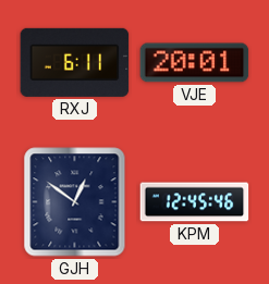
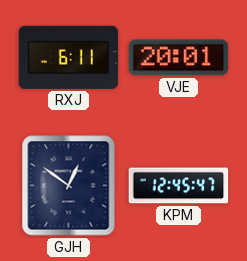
KPM: 12:45:46 -> 12:45:47
